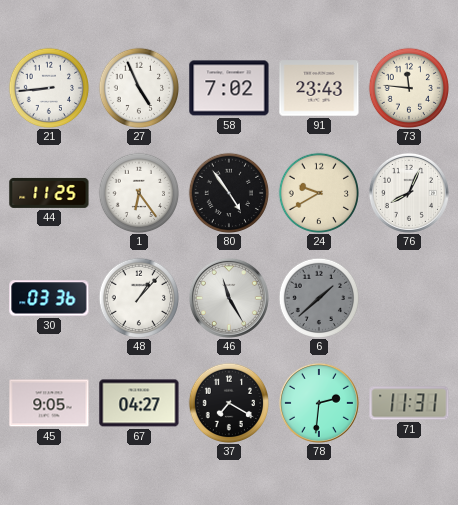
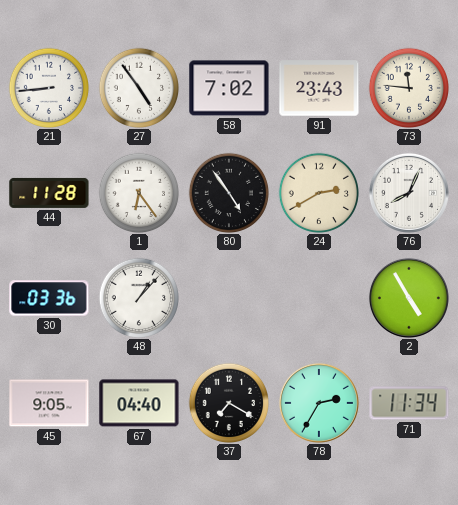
27: 4:56 -> 4:54
44: 11:25 -> 11:28
24: 9:40 -> 2:40
46: 11:25 -> none
6: 1:38 -> none
2: none -> 4:55
67: 04:27 -> 04:40
78: 2:31 -> 2:35
71: 11:31 -> 11:34
